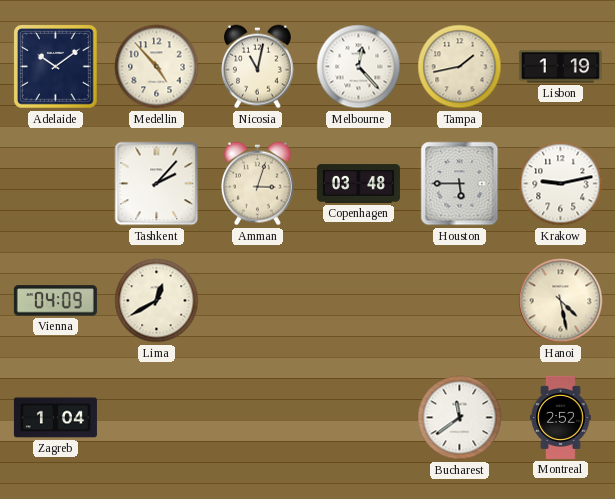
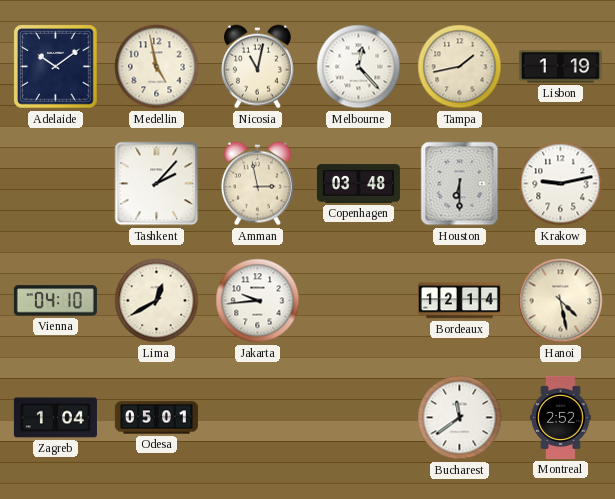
Medellin: 4:53 -> 4:58
Amman: 3:03 -> 2:58
Houston: 5:45 -> 6:30
Vienna: 04:09 -> 04:10
Jakarta: none -> 9:44
Bordeaux: none -> 12:14
Odesa: none -> 05:01
